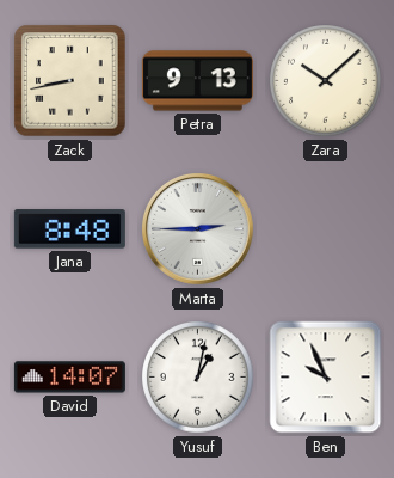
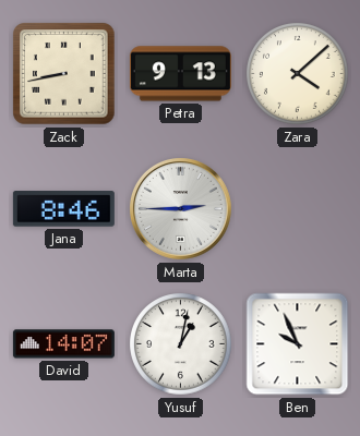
Zara: 10:08 -> 4:08
Jana: 8:48 -> 8:46
